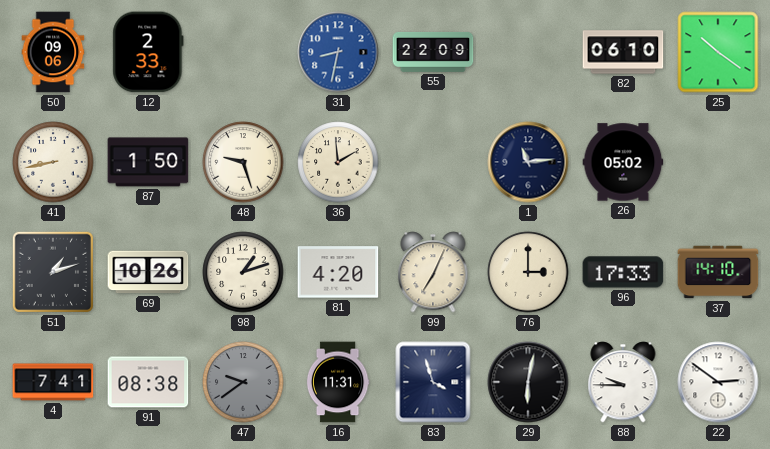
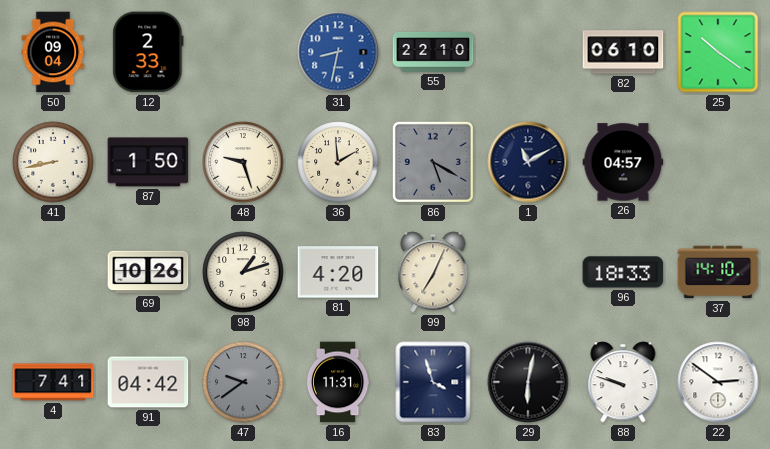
50: 09:06 -> 09:04
55: 22:09 -> 22:10
86: none -> 5:20
1: 11:14 -> 11:10
26: 05:02 -> 04:57
51: 1:12 -> none
76: 3:00 -> none
96: 17:33 -> 18:33
91: 08:38 -> 04:42
88: 9:45 -> 9:48
